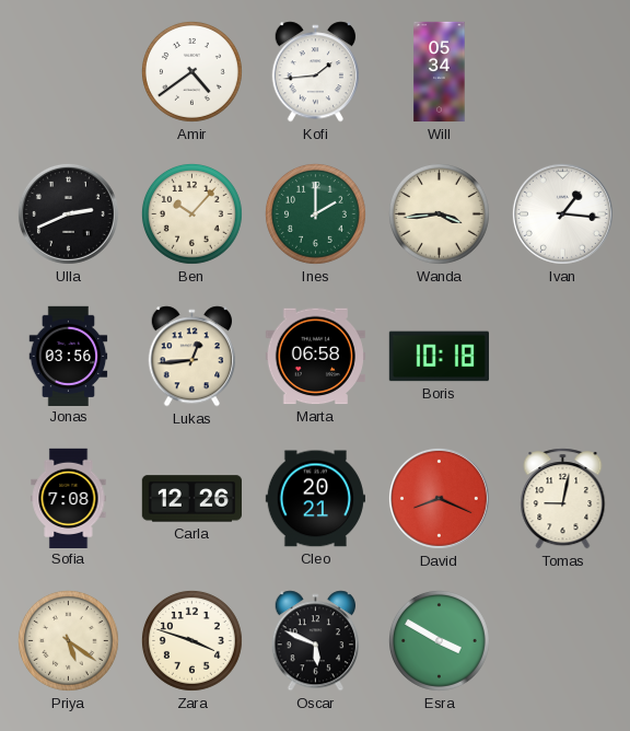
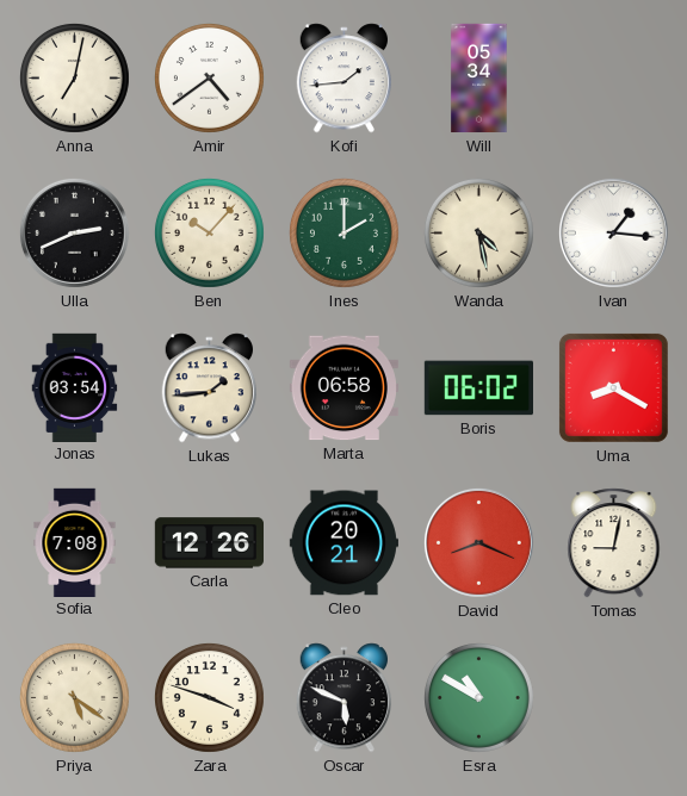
Anna: none -> 7:02
Wanda: 3:44 -> 4:28
Jonas: 03:56 -> 03:54
Lukas: 12:44 -> 1:44
Boris: 10:18 -> 06:02
Uma: none -> 8:20
Esra: 3:50 -> 10:50
